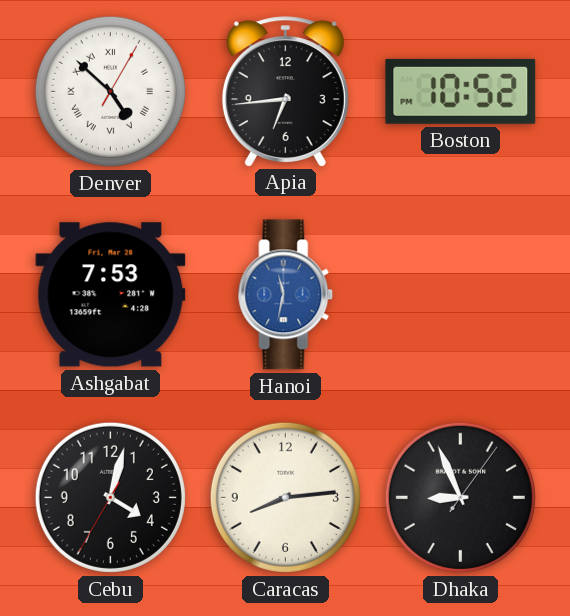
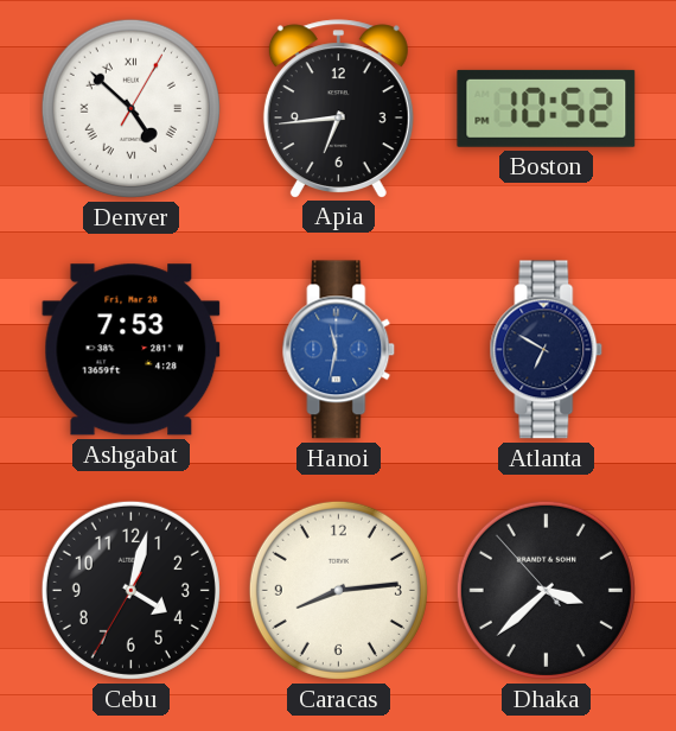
Atlanta: none -> 6:50
Dhaka: 8:56 -> 3:37
